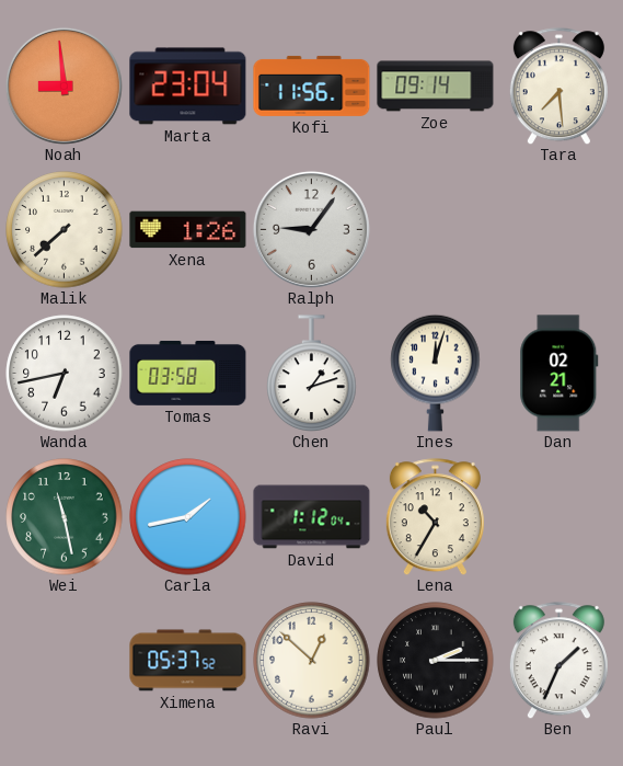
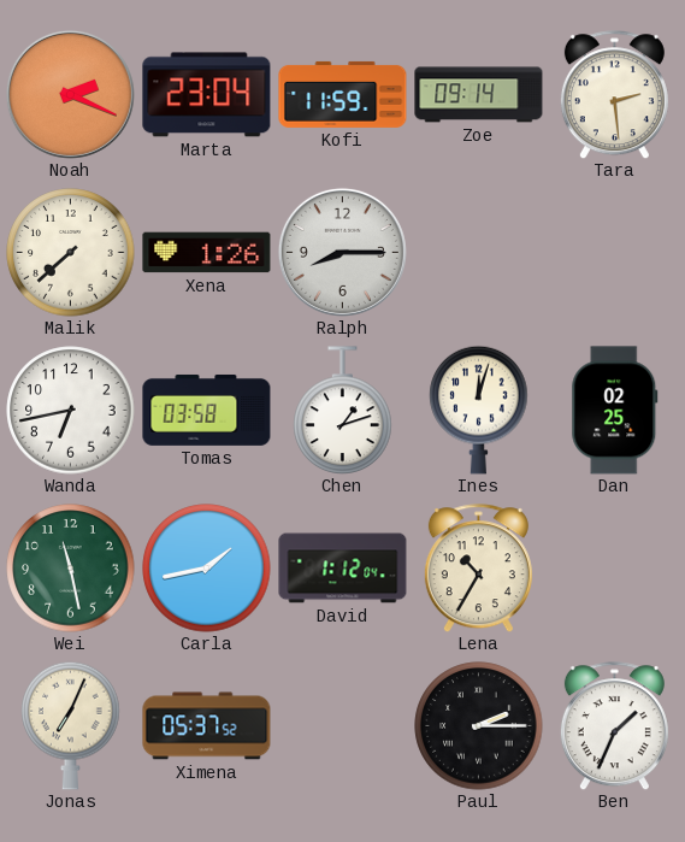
Noah: 8:59 -> 2:19
Kofi: 11:56 -> 11:59
Tara: 7:29 -> 2:29
Ralph: 9:06 -> 8:15
Dan: 02:21 -> 02:25
Jonas: none -> 7:04
Ravi: 12:52 -> none
